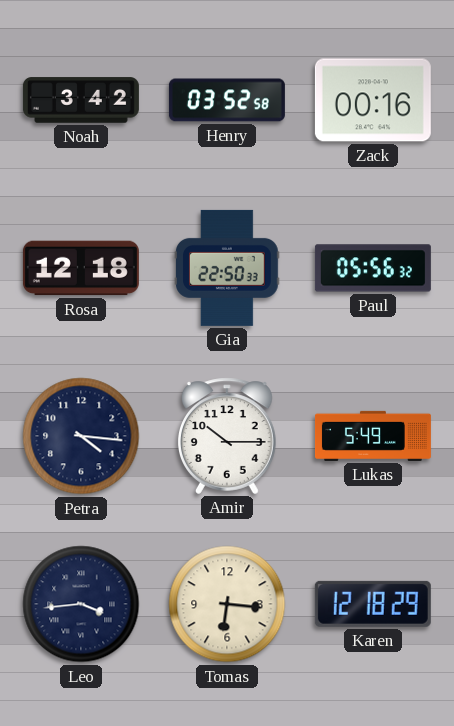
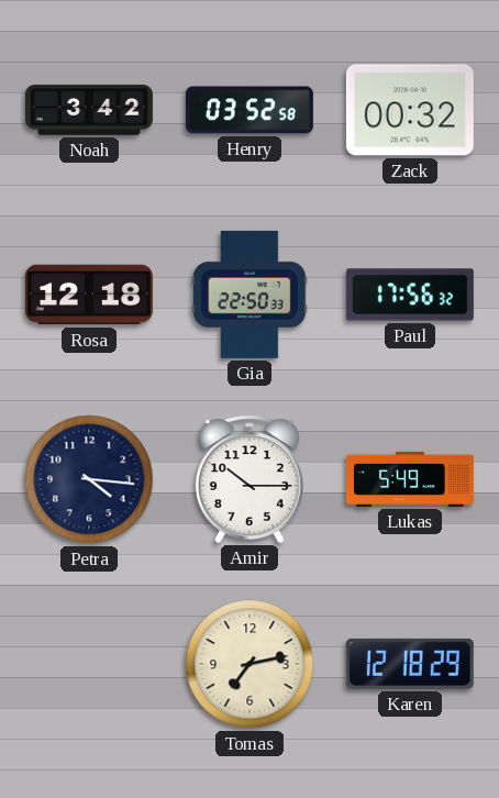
Zack: 00:16 -> 00:32
Paul: 05:56 -> 17:56
Leo: 3:44 -> none
Tomas: 6:16 -> 7:13
